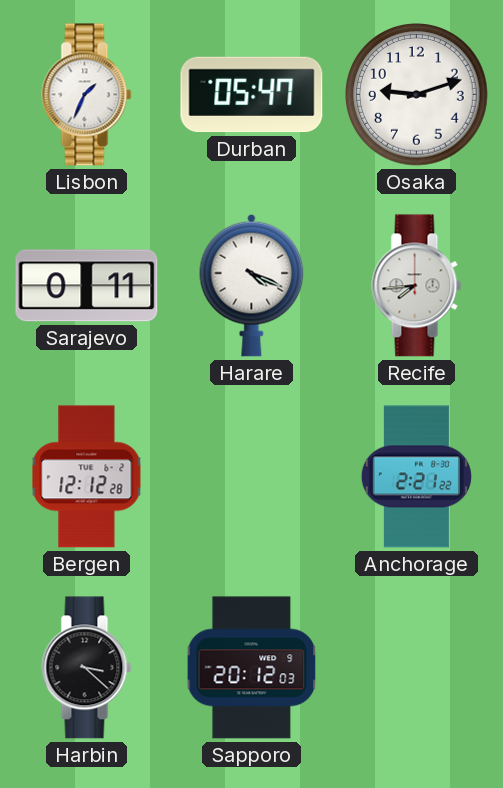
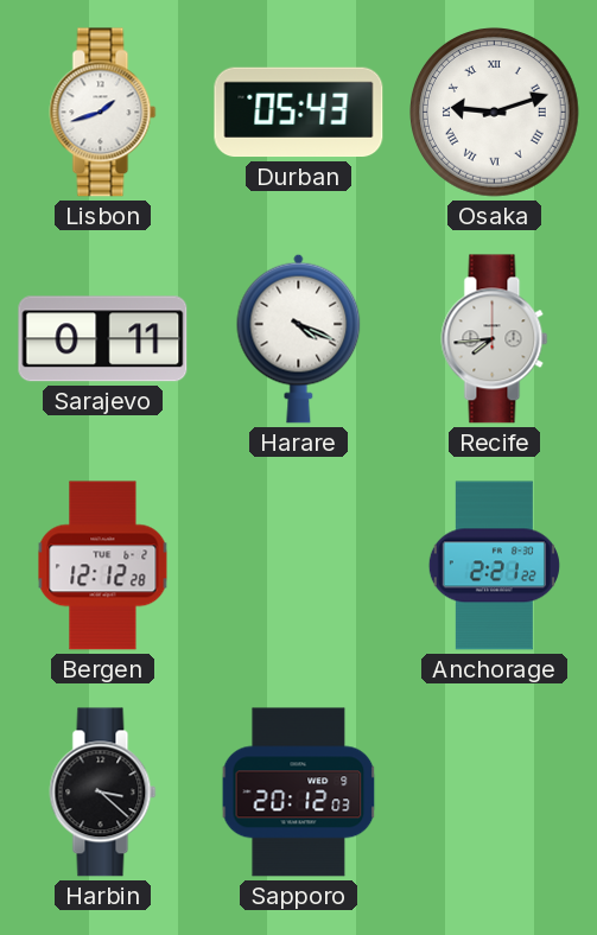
Lisbon: 1:34 -> 1:42
Durban: 05:47 -> 05:43
Osaka numerals: Arabic -> Roman
